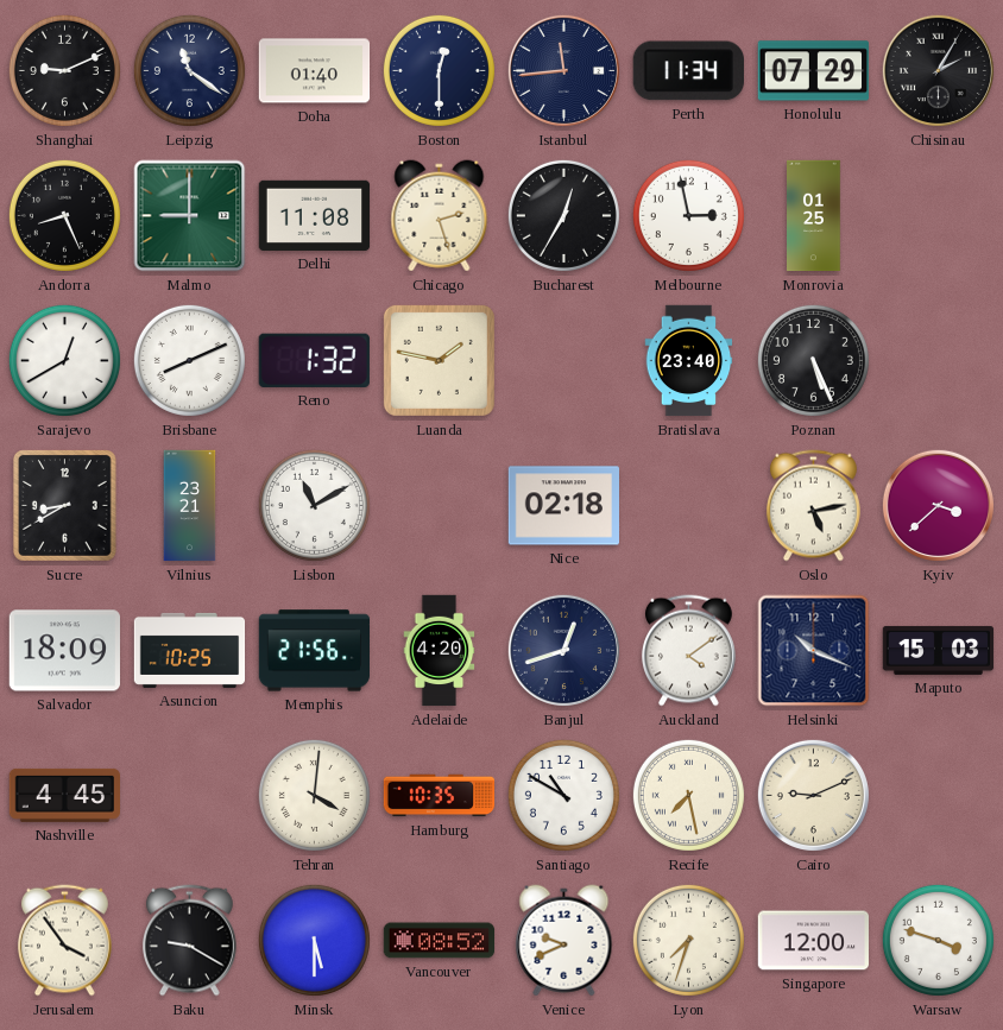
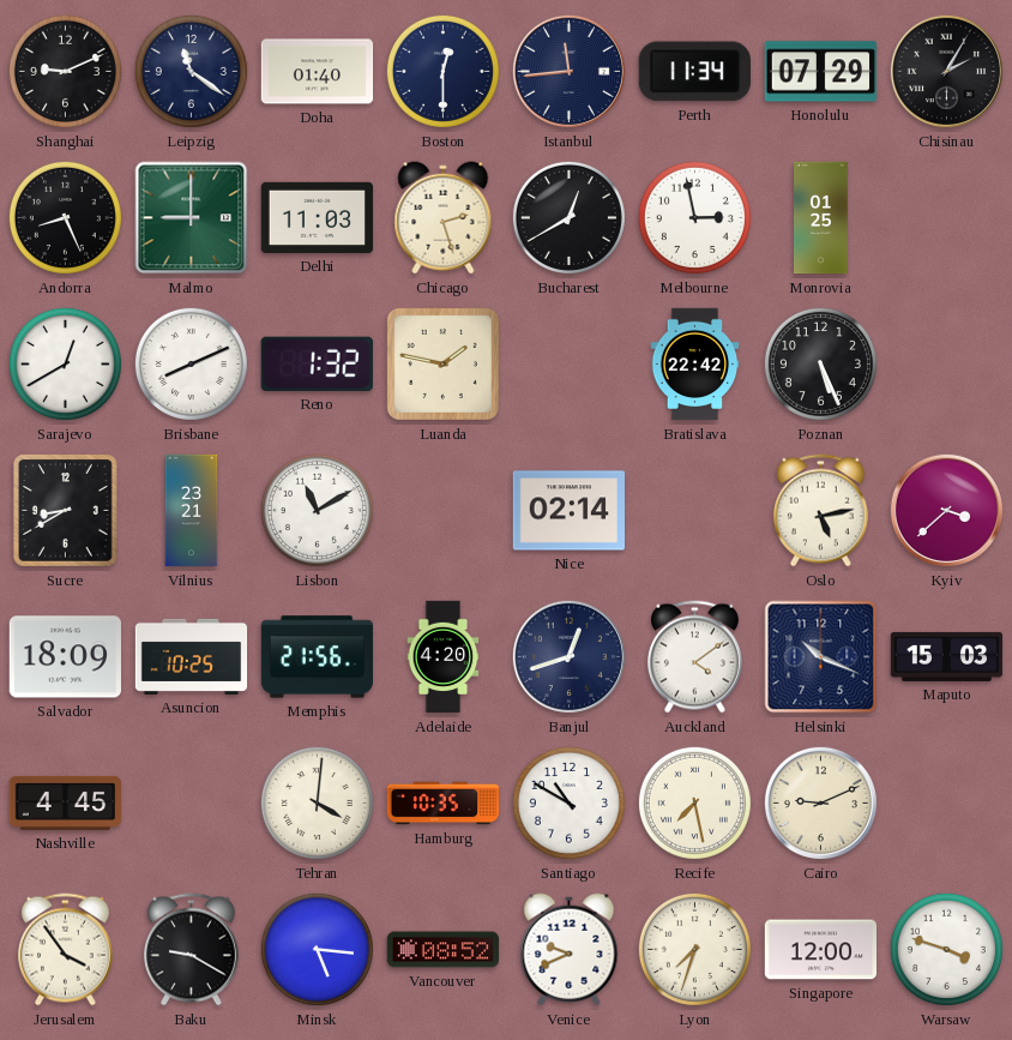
Delhi: 11:08 -> 11:03
Bucharest: 12:35 -> 12:40
Bratislava: 23:40 -> 22:42
Nice: 02:18 -> 02:14
Minsk: 5:30 -> 5:16
